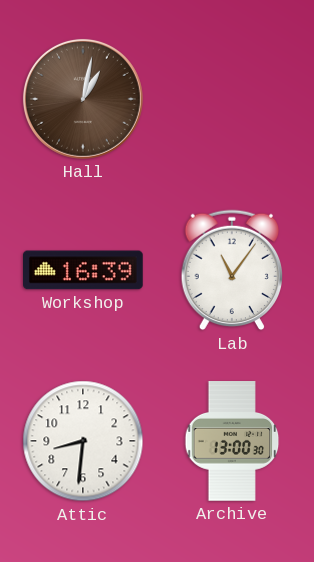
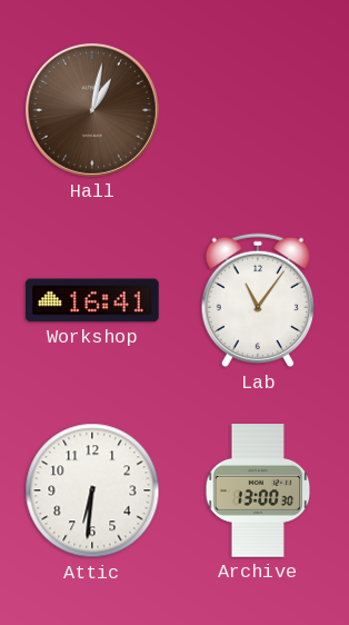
Workshop: 16:39 -> 16:41
Attic: 8:31 -> 6:31
